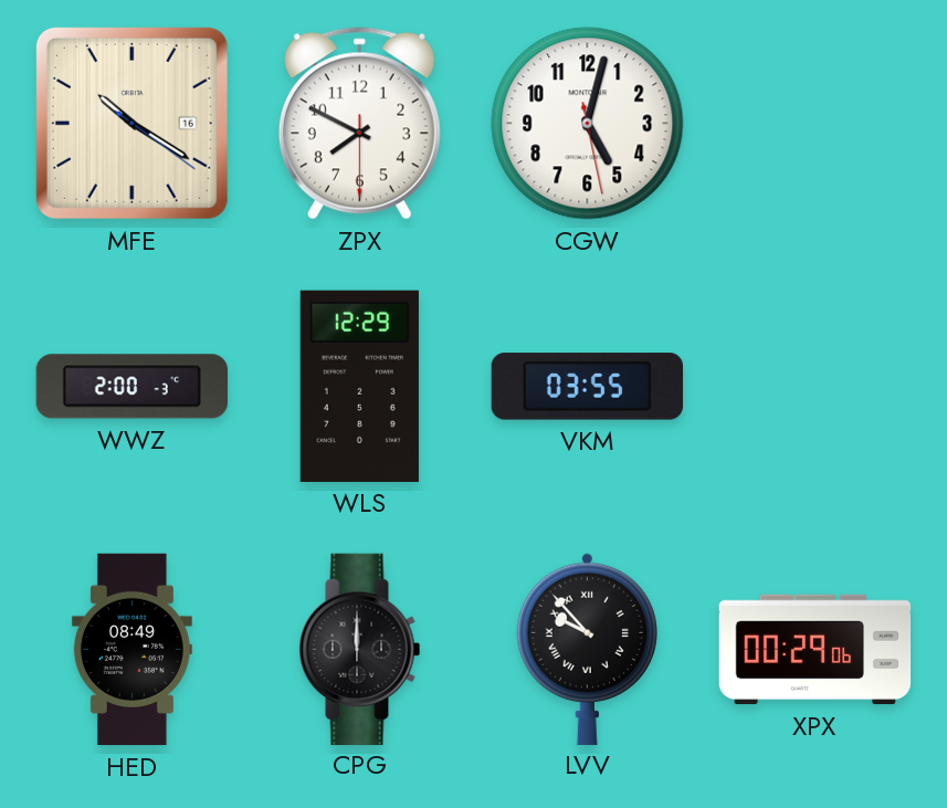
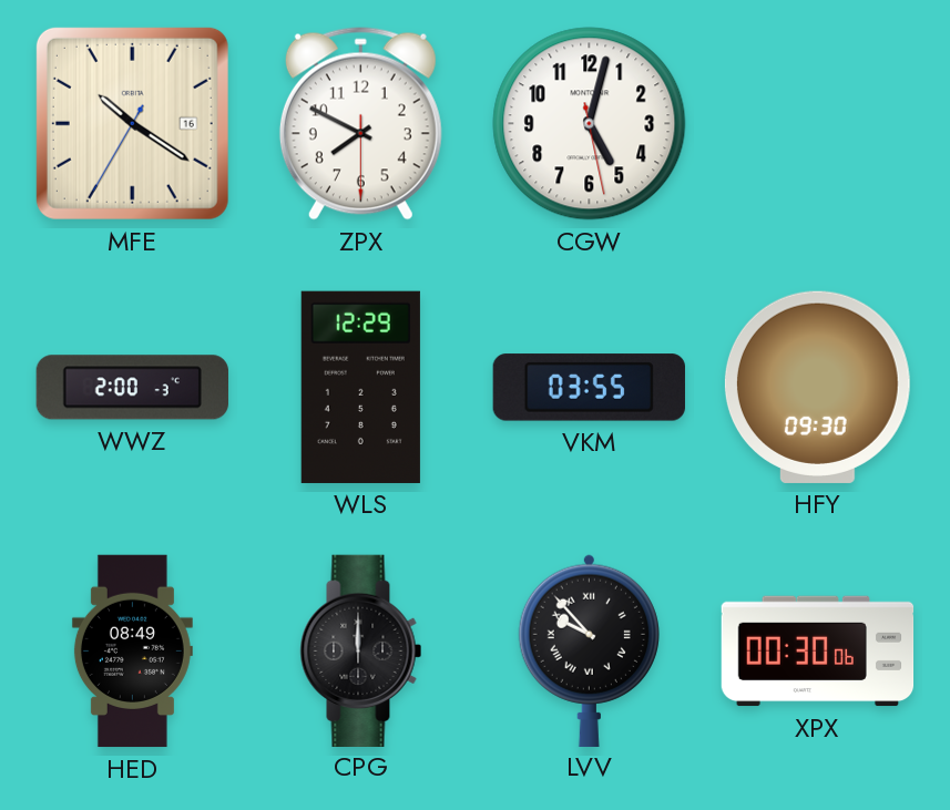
MFE: 10:20:21 -> 10:20:35
HFY: none -> 09:30
XPX: 00:29 -> 00:30
